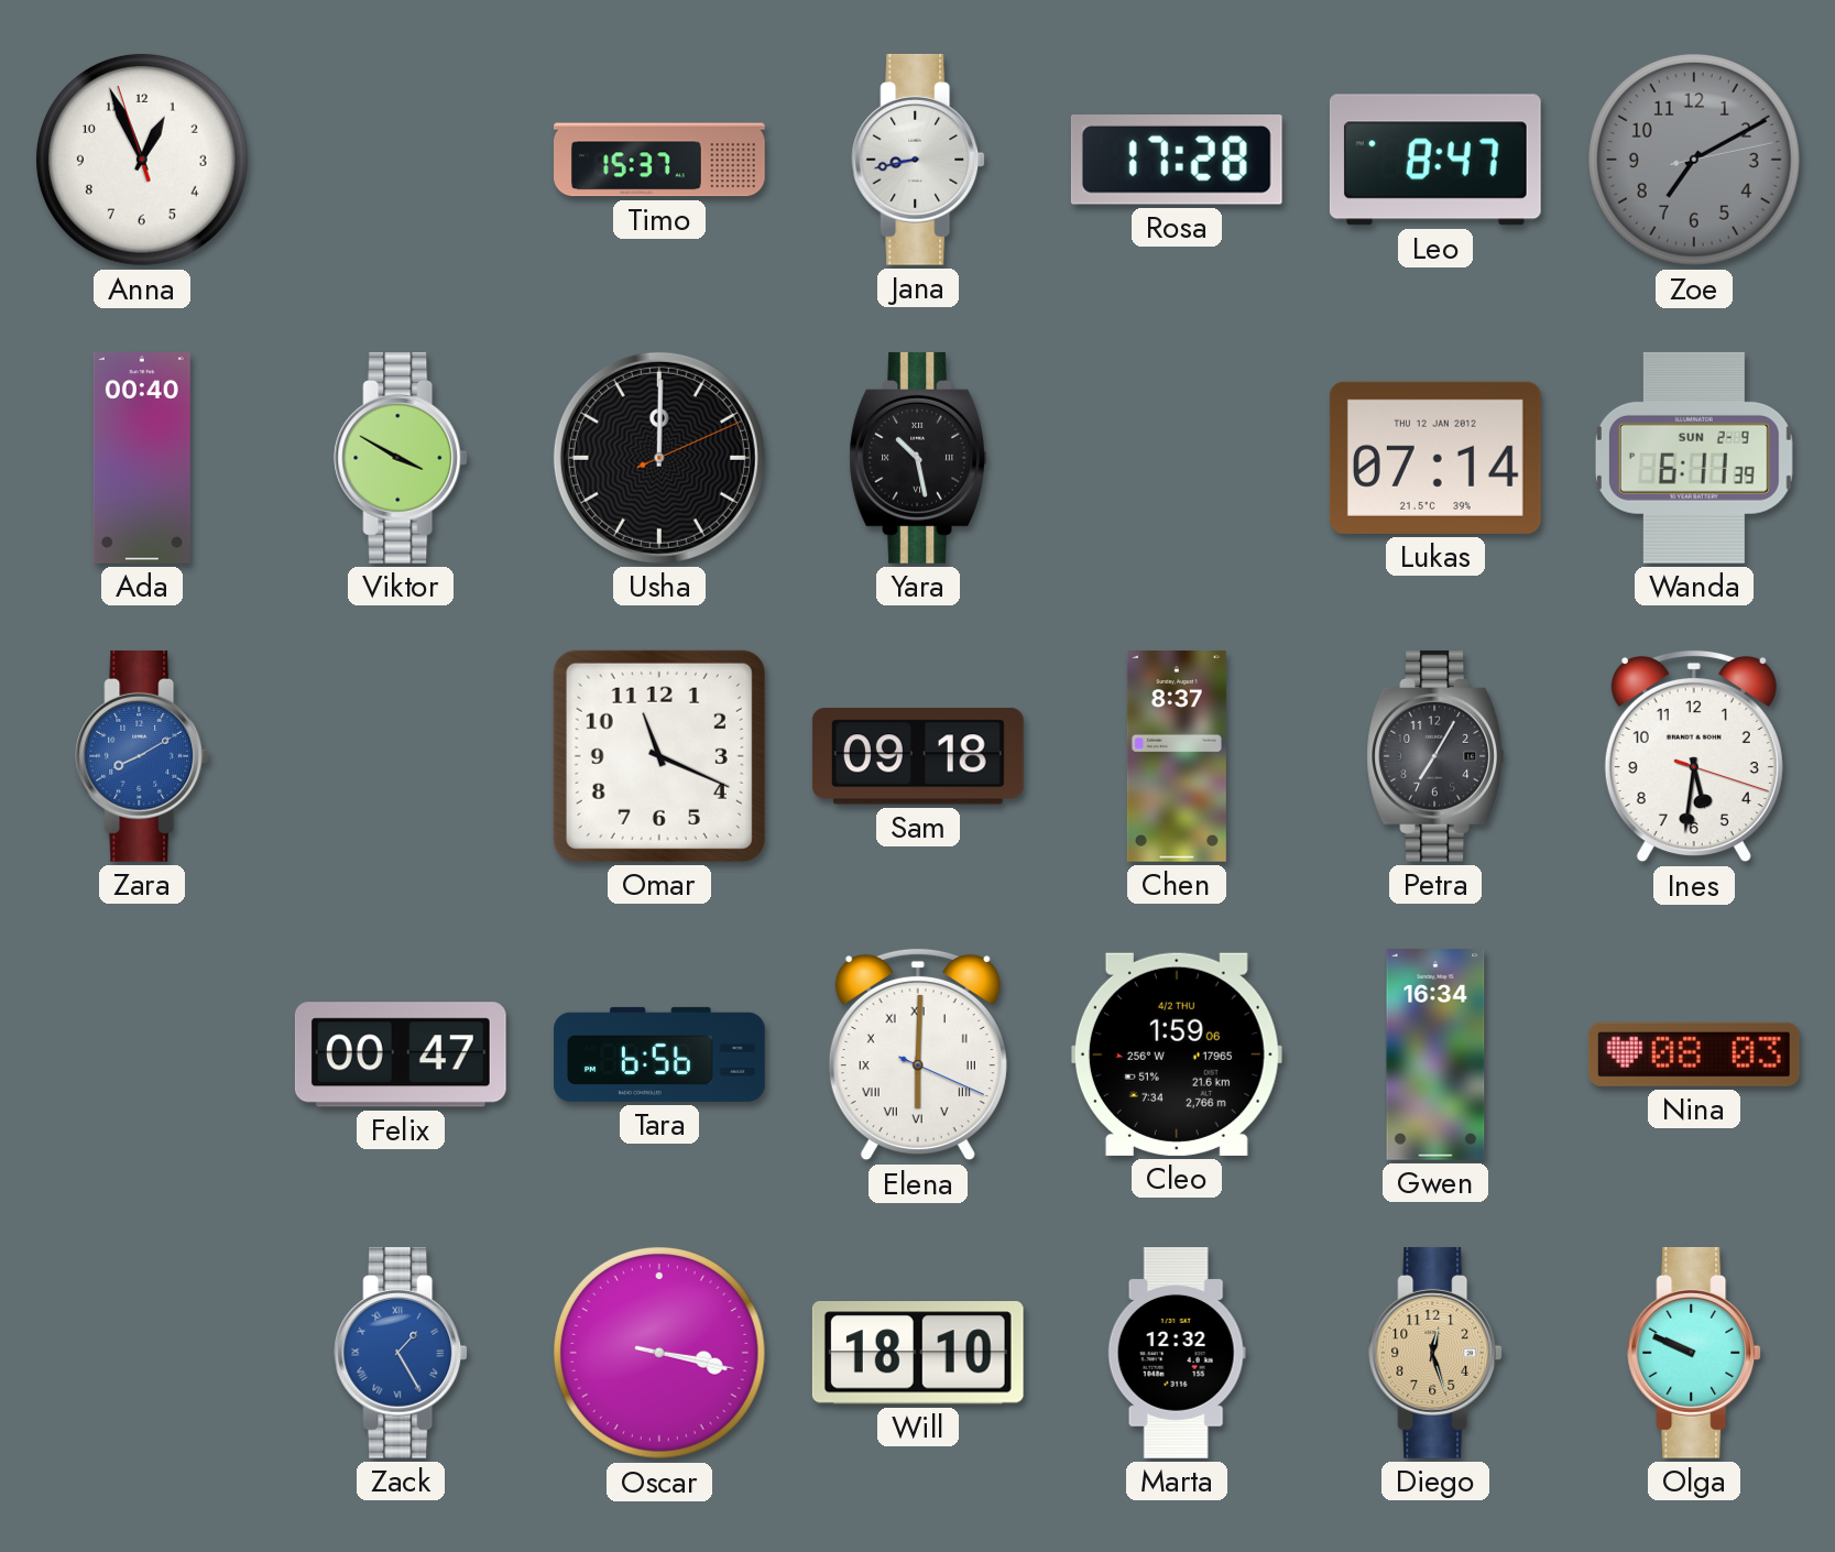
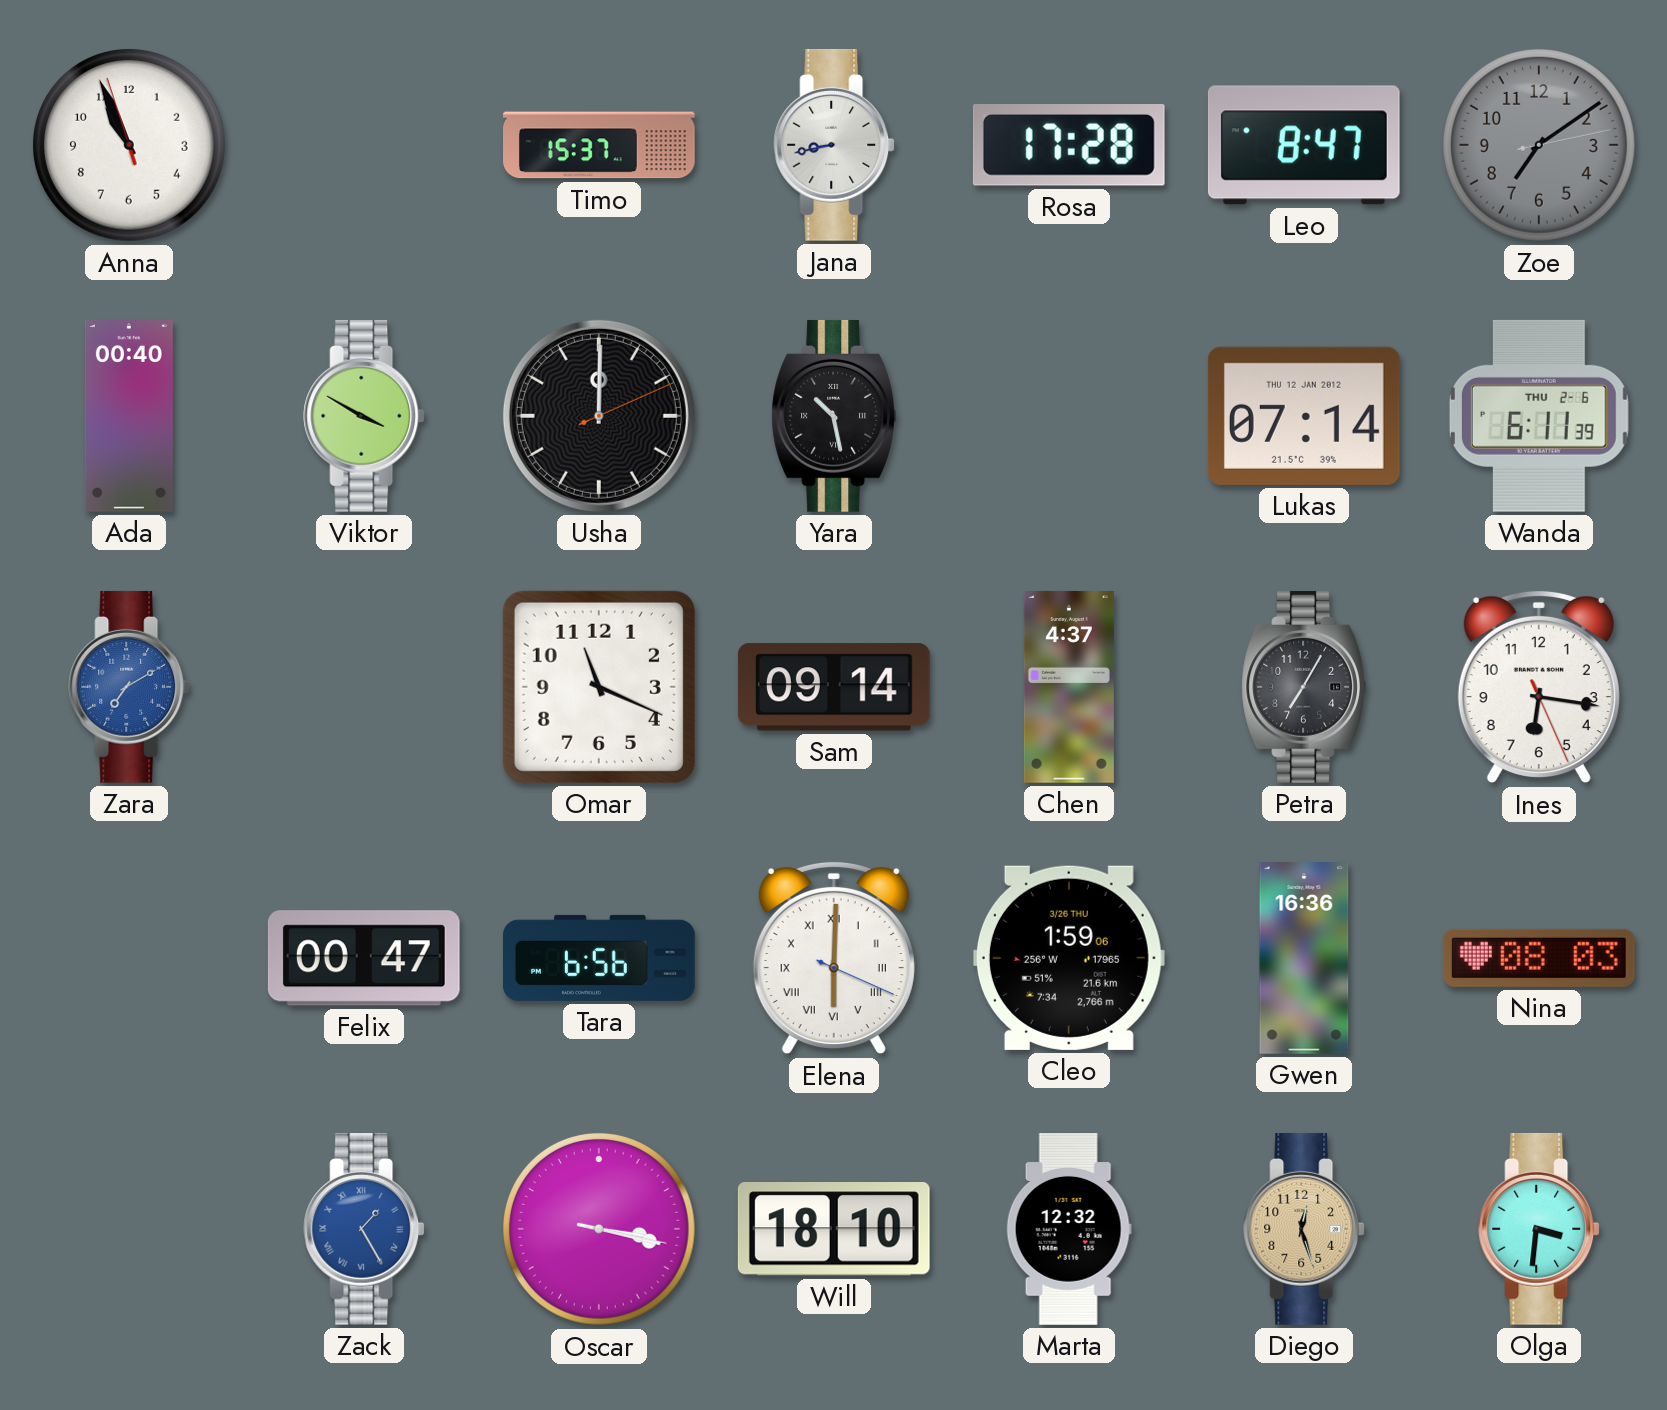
Anna: 12:55 -> 10:55
Zoe: 7:10 -> 7:09
Wanda date: SUN 2-9 -> THU 2-6
Zara: 8:10 -> 7:10
Sam: 09:18 -> 09:14
Chen: 8:37 -> 4:37
Ines: 5:31 -> 6:16
Cleo date: 4/2 THU -> 3/26 THU
Gwen: 16:34 -> 16:36
Olga: 9:49 -> 3:31
